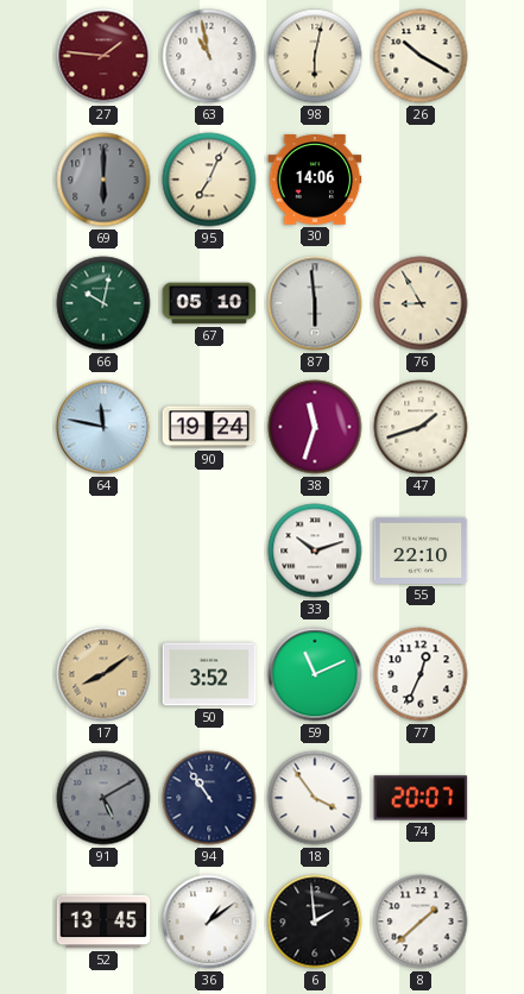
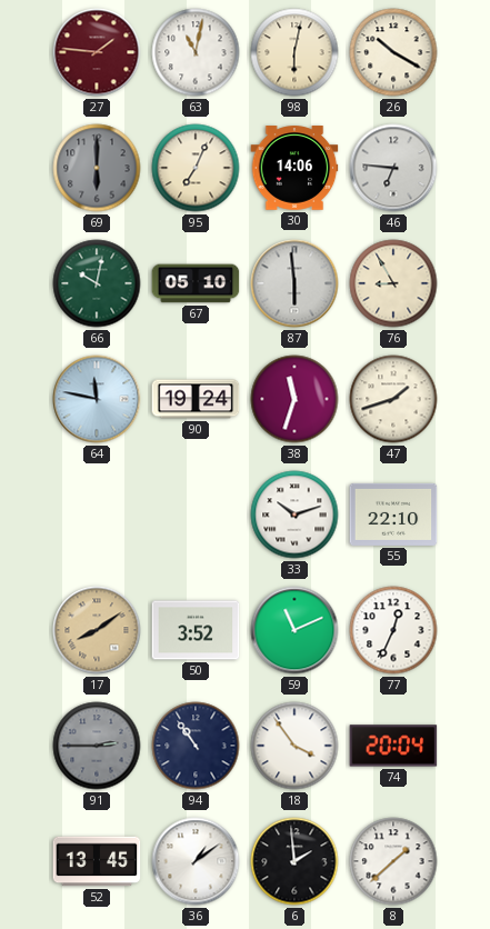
63: 10:58 -> 11:02
46: none -> 6:46
91: 5:10 -> 2:45
74: 20:07 -> 20:04
